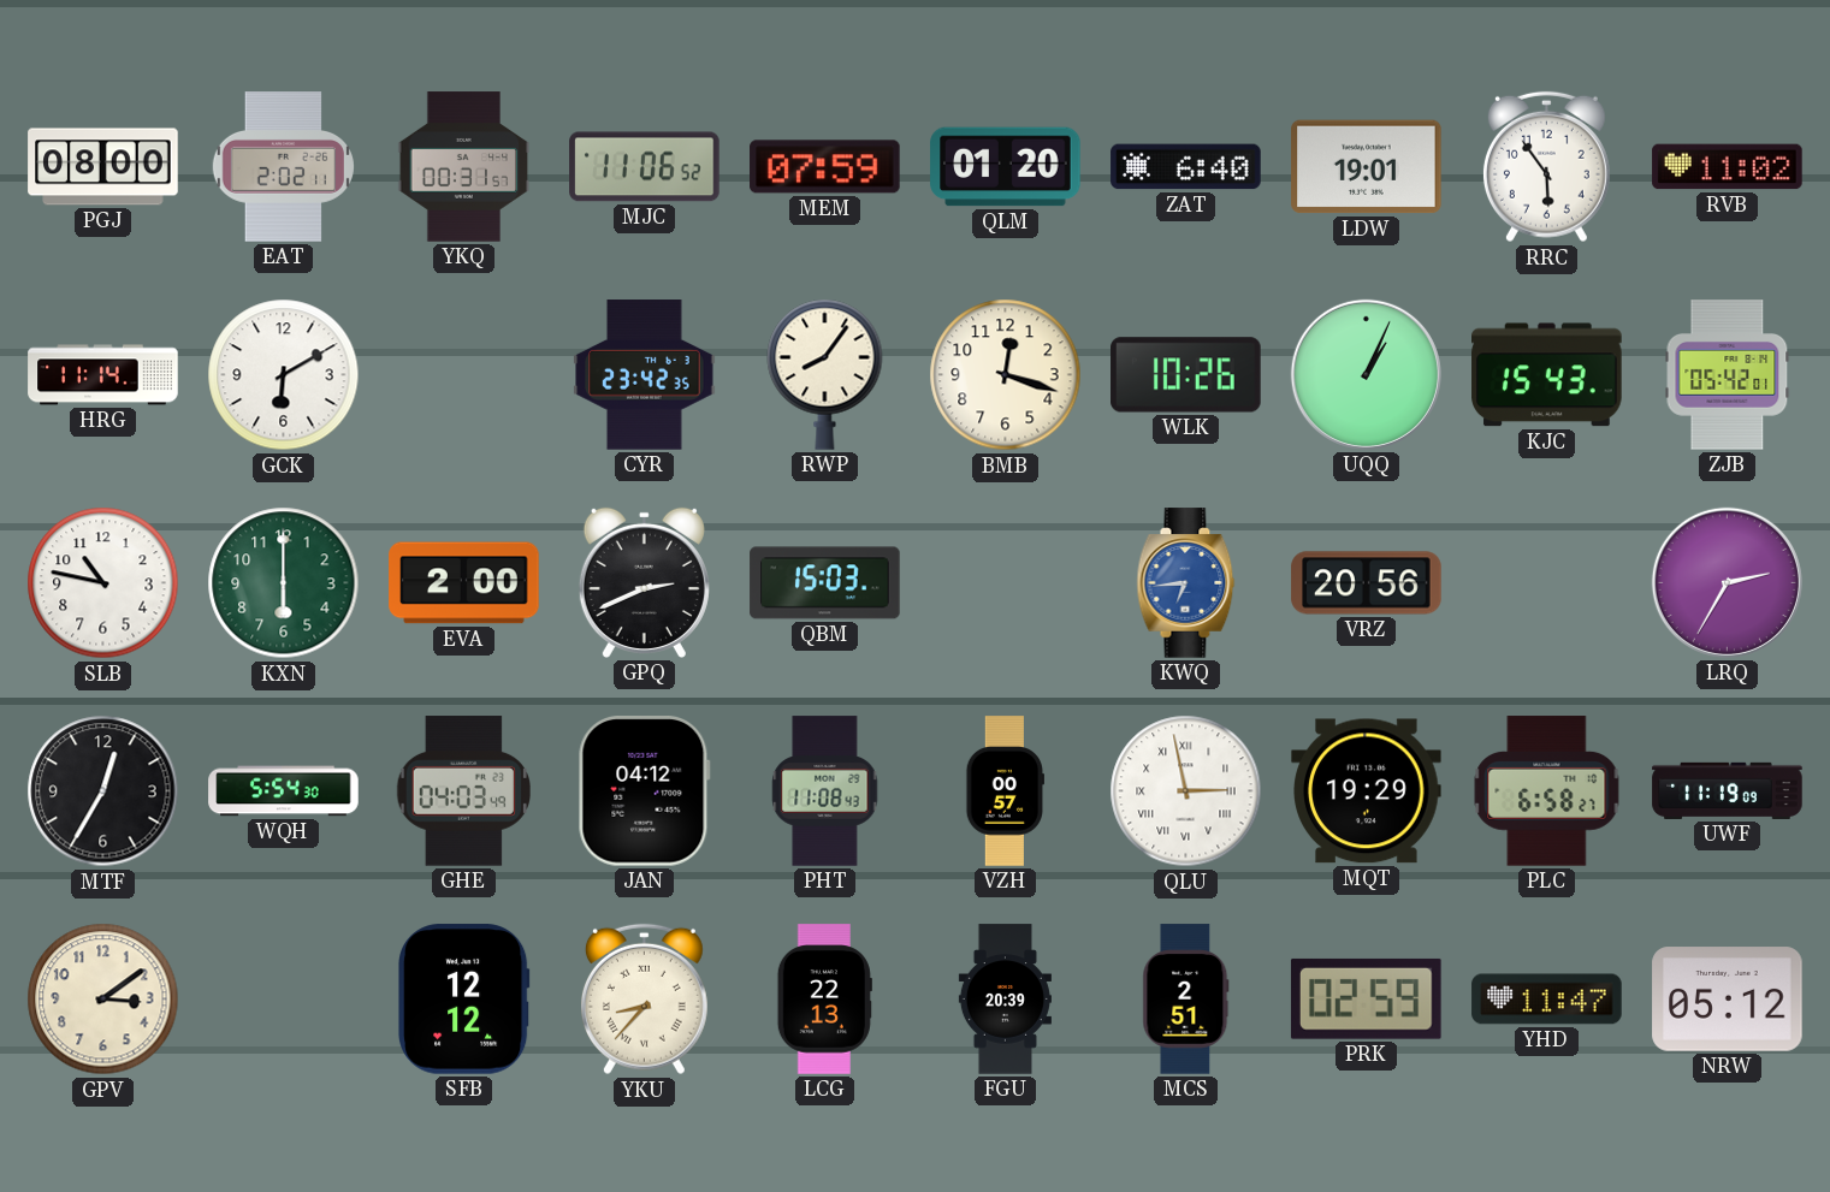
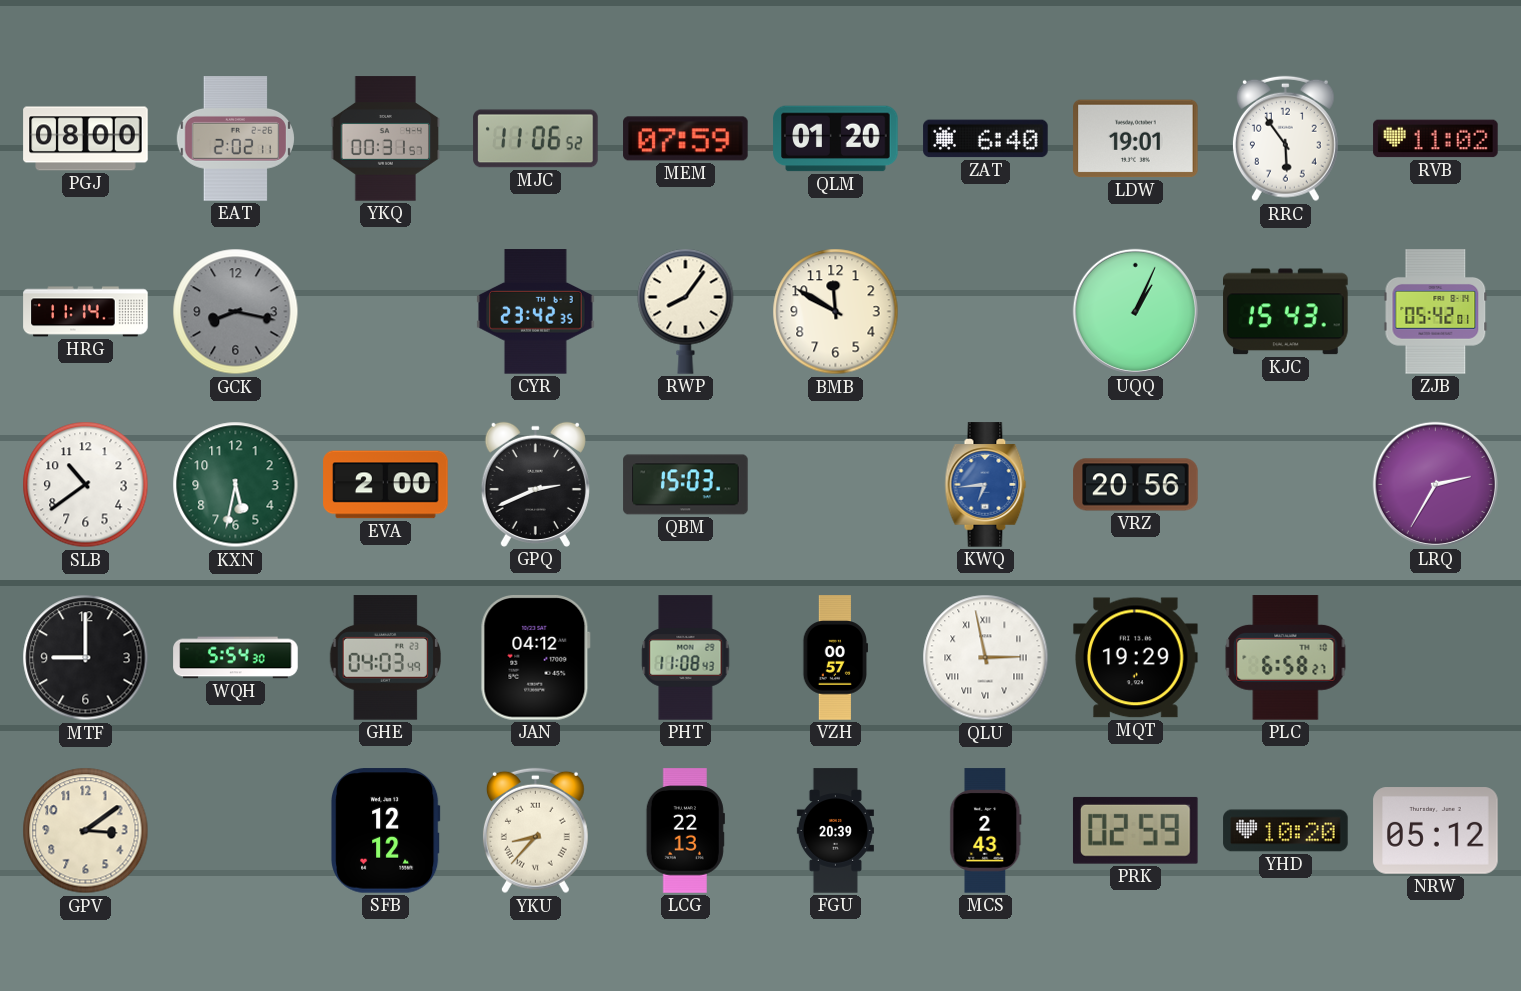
GCK: 6:10 -> 8:17
GCK dial: white -> grey
BMB: 12:18 -> 11:50
WLK: 10:26 -> none
SLB: 10:47 -> 10:39
KXN: 6:00 -> 5:32
MTF: 12:35 -> 9:00
UWF: 11:19 -> none
MCS: 2:51 -> 2:43
YHD: 11:47 -> 10:20
